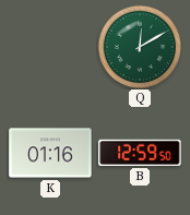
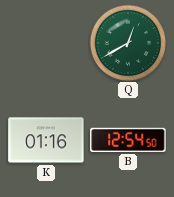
Q: 12:10 -> 12:40
B: 12:59 -> 12:54
